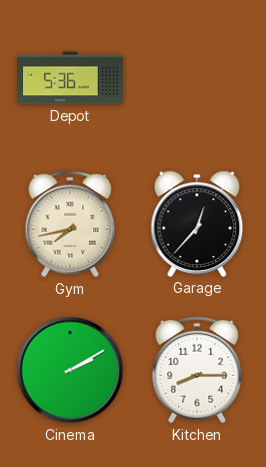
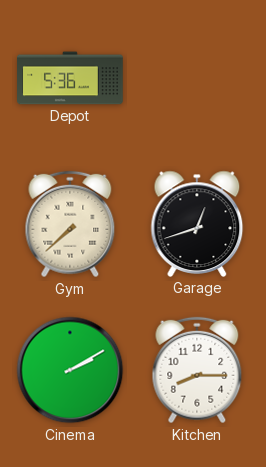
Gym: 7:43 -> 7:38
Garage: 12:37 -> 12:42
